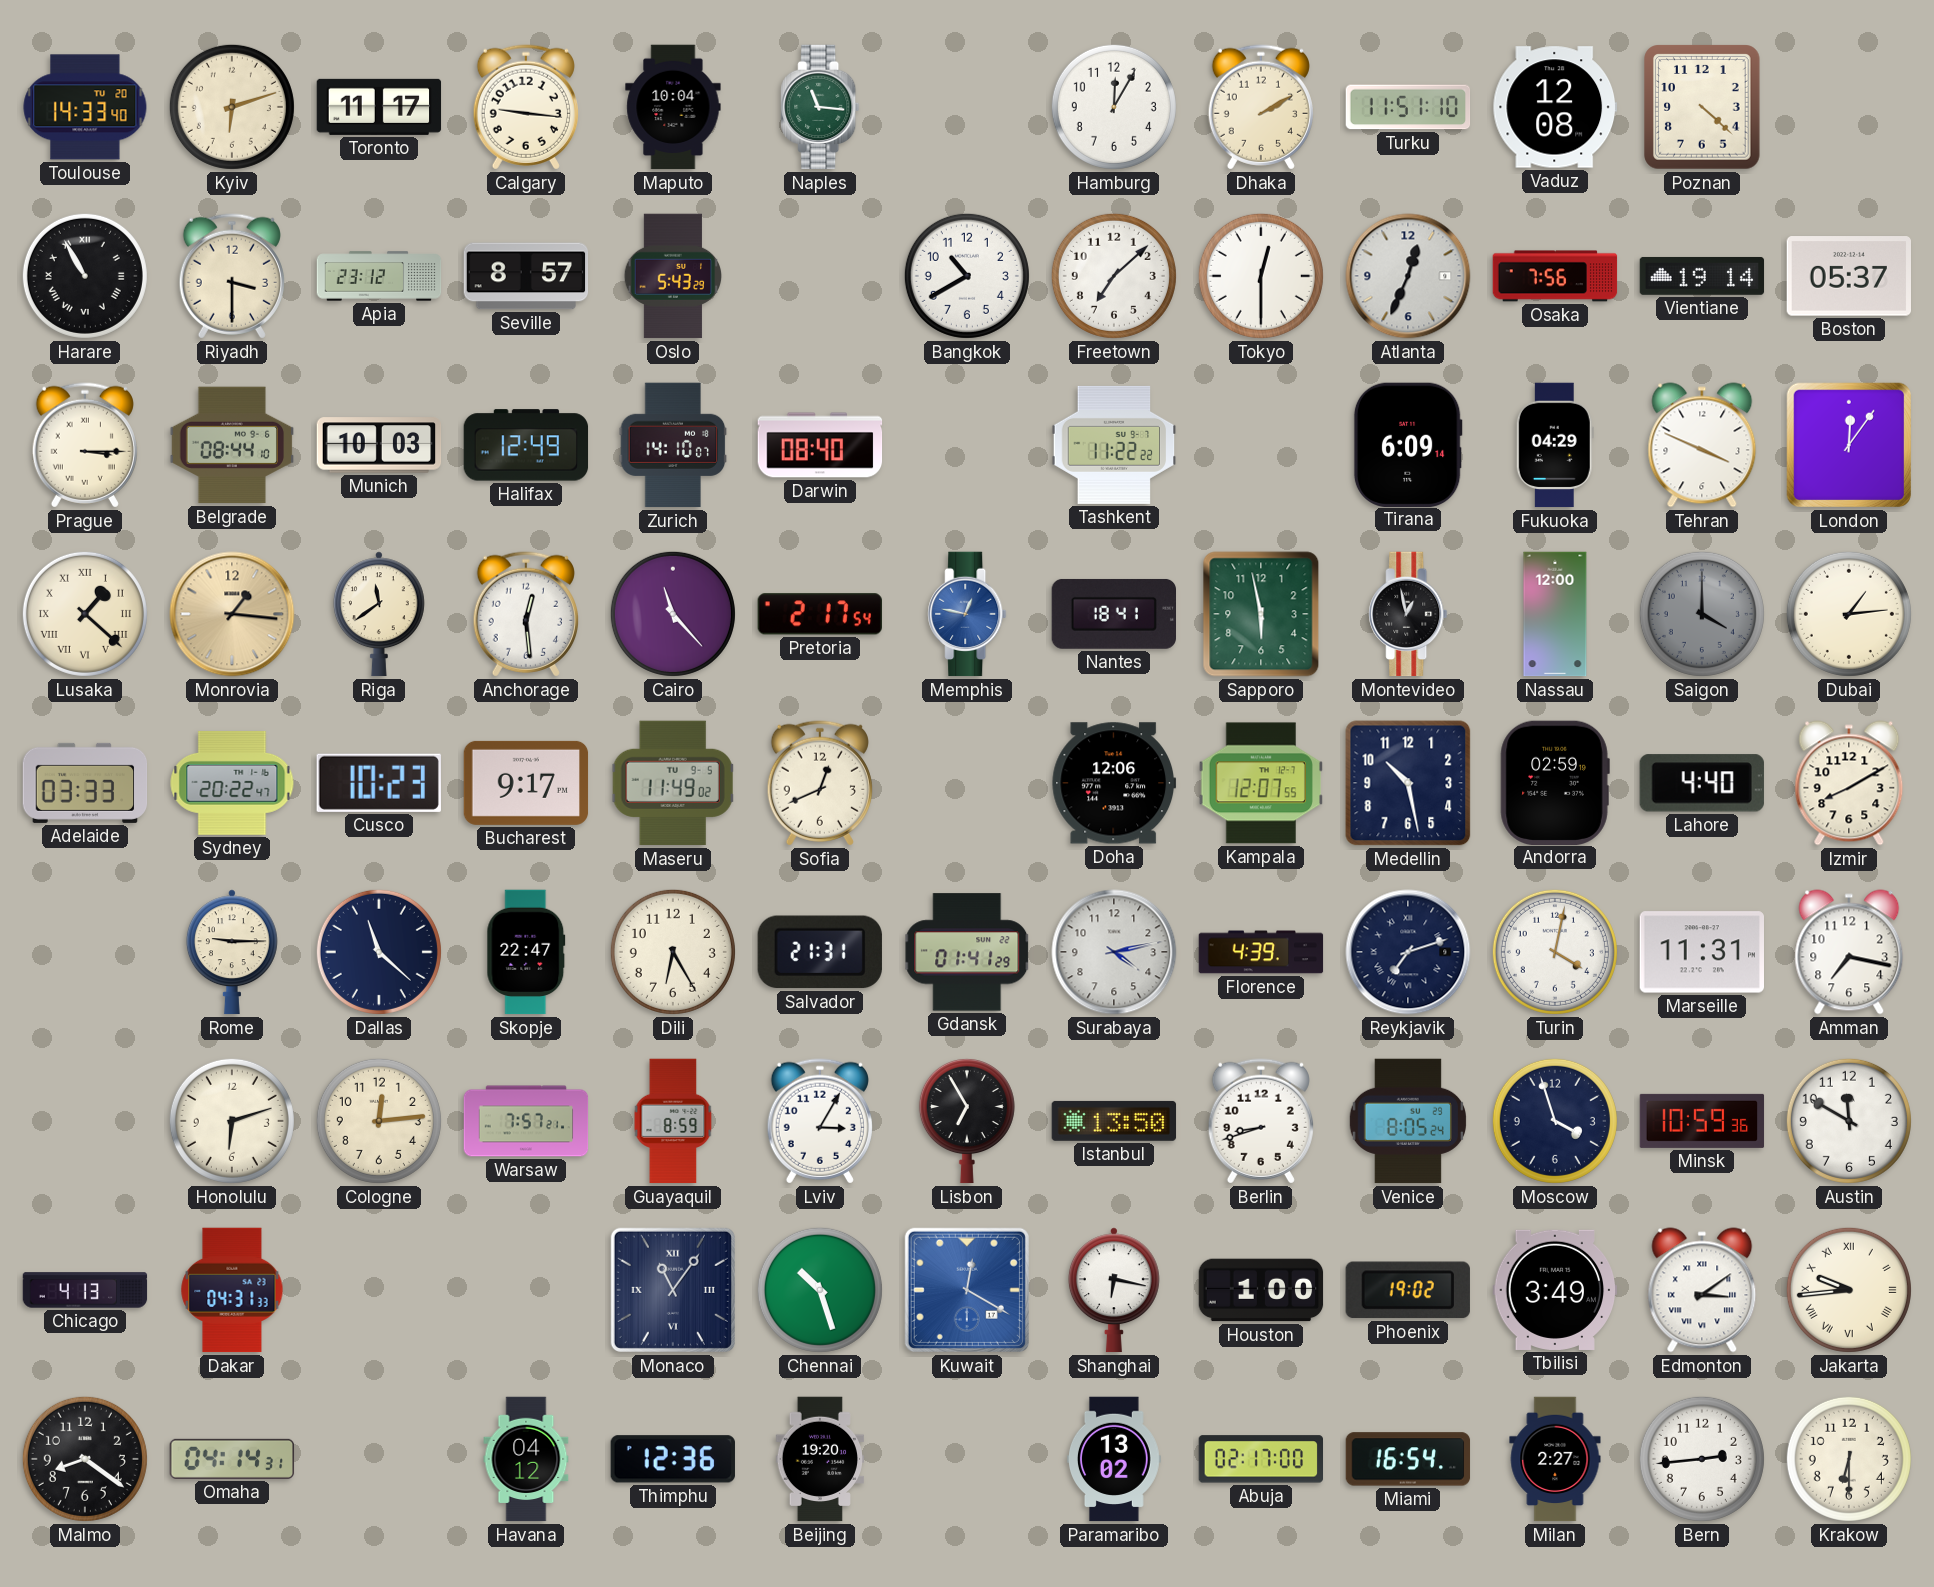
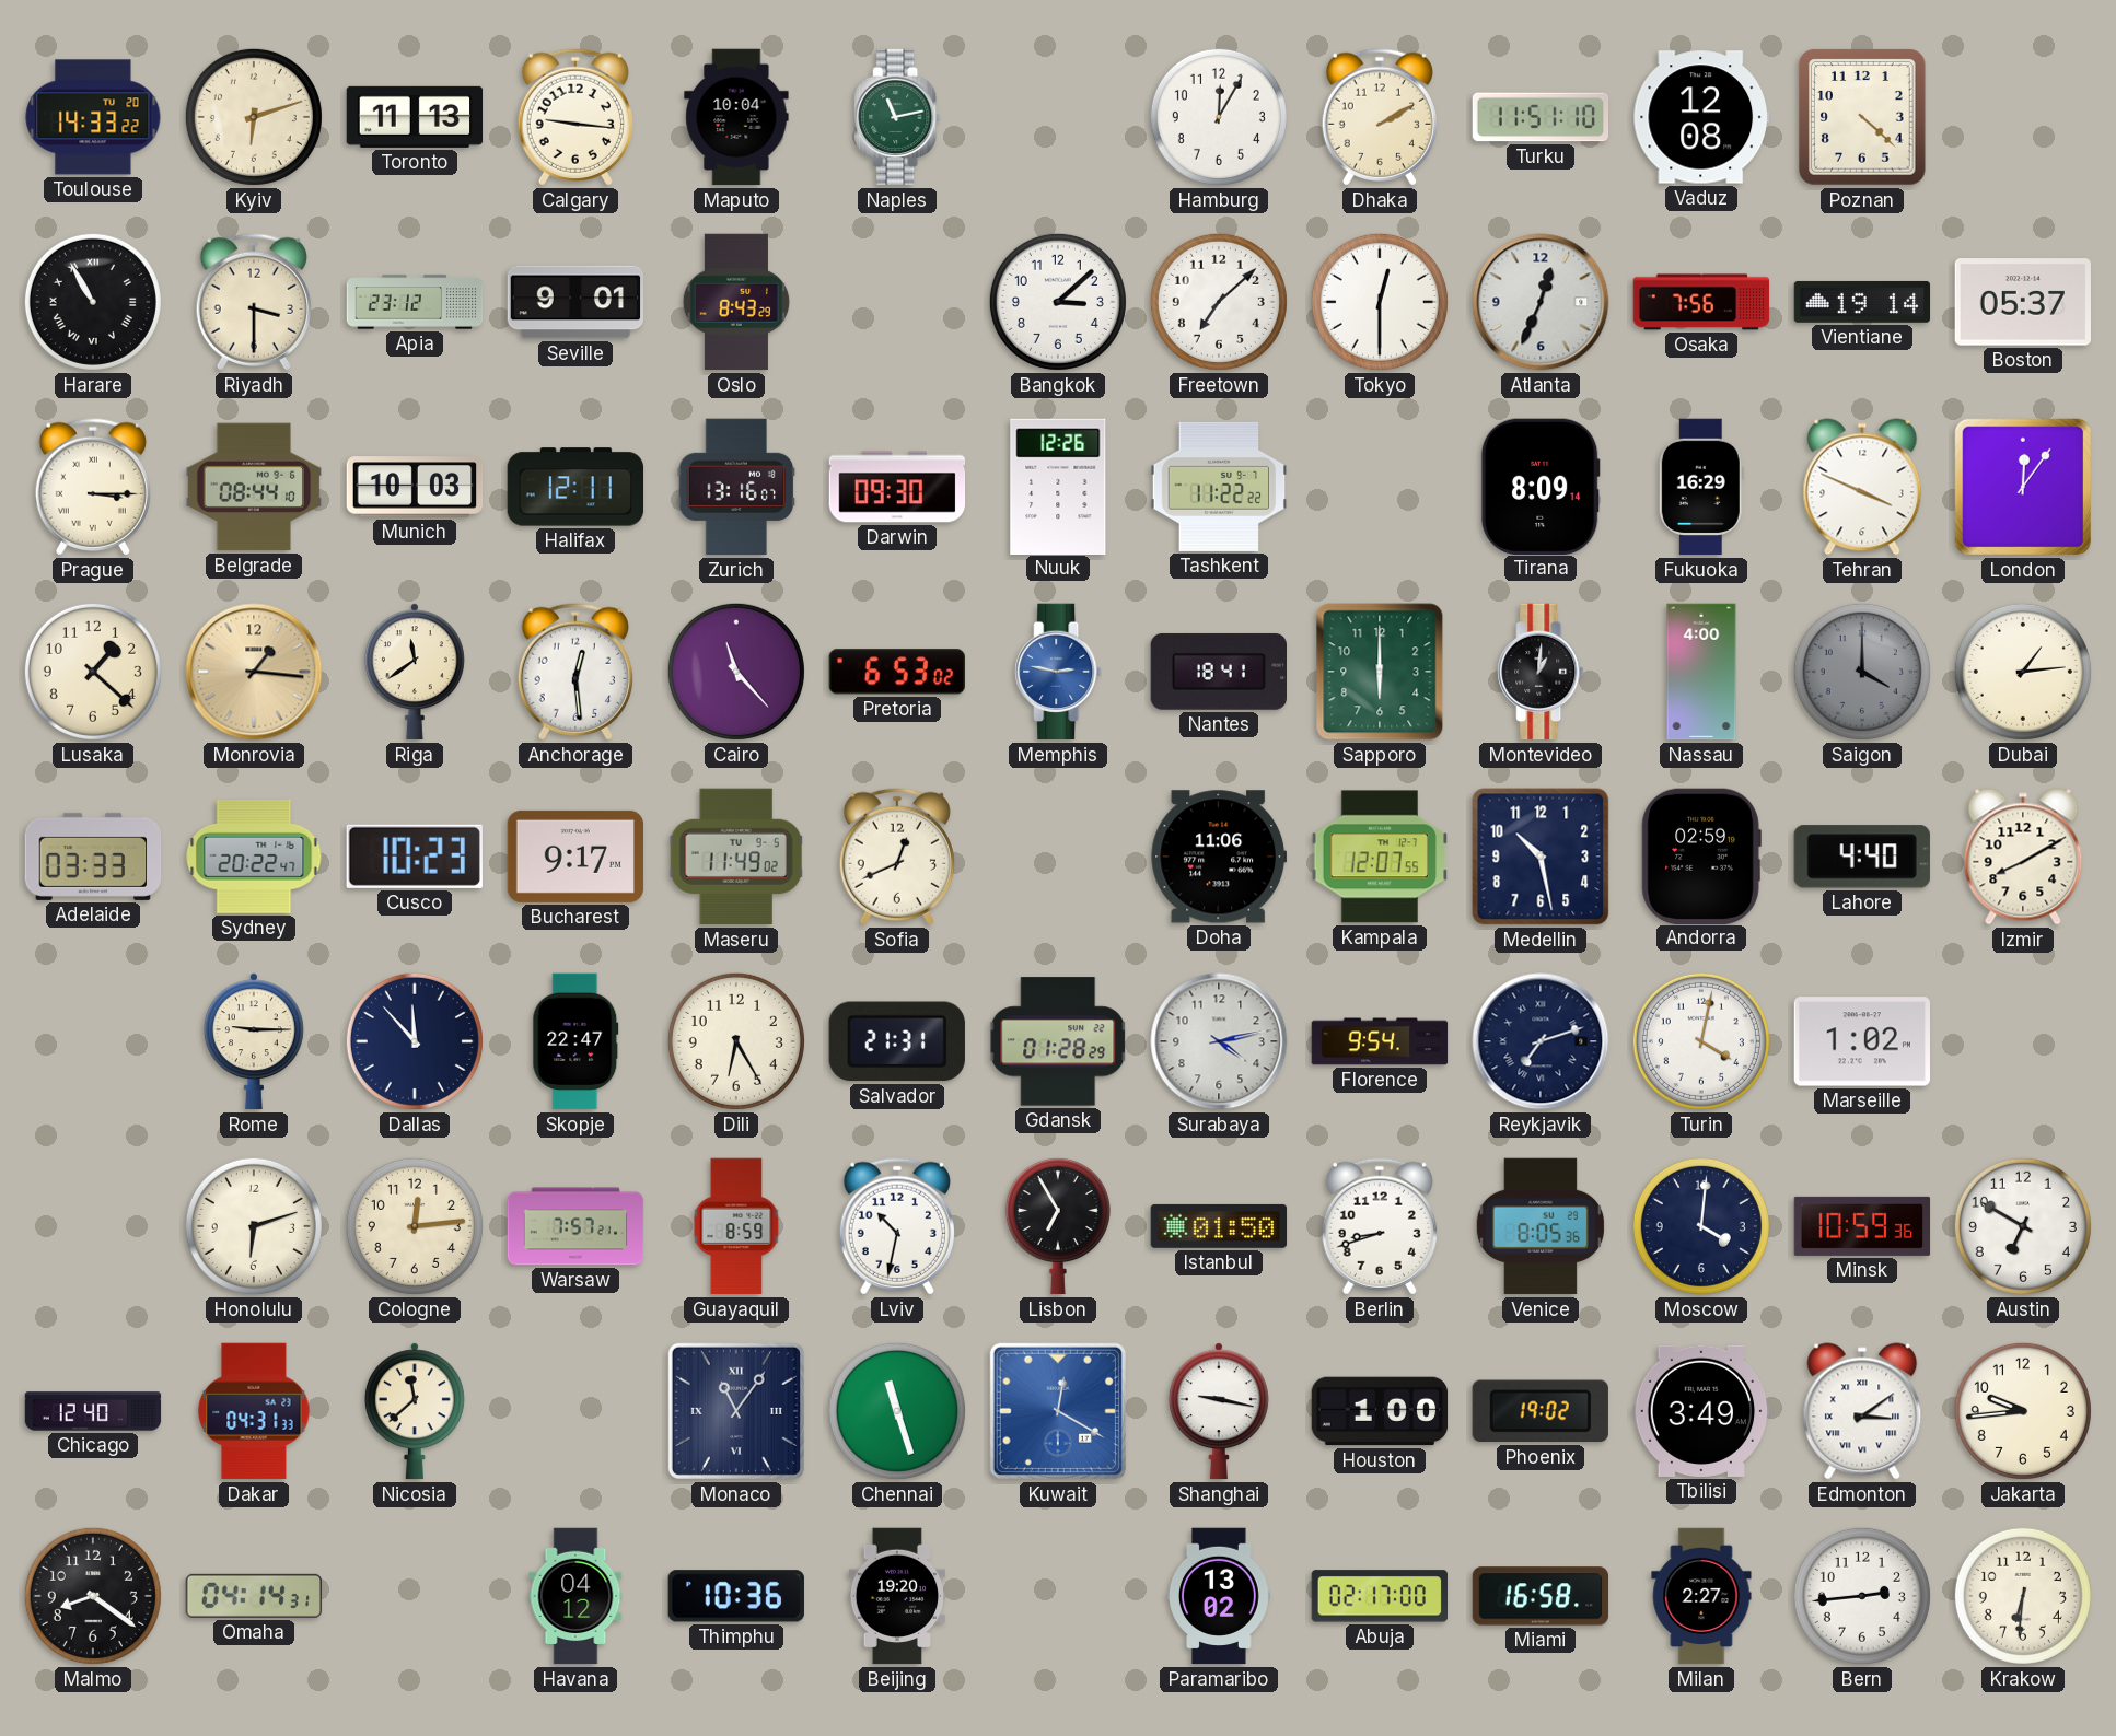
Toulouse: 14:33:40 -> 14:33:22
Toronto: 11:17 -> 11:13
Naples: 11:16 -> 11:13
Seville: 8:57 -> 9:01
Oslo: 5:43 -> 8:43
Bangkok: 10:40 -> 3:08
Halifax: 12:49 -> 12:11
Zurich: 14:10 -> 13:16
Darwin: 08:40 -> 09:30
Nuuk: none -> 12:26
Tirana: 6:09 -> 8:09
Fukuoka: 04:29 -> 16:29
Lusaka numerals: Roman -> Arabic
Pretoria: 2:17 -> 6:53
Memphis: 12:47 -> 2:47
Sapporo: 5:58 -> 6:00
Montevideo: 12:58 -> 1:01
Nassau: 12:00 -> 4:00
Doha: 12:06 -> 11:06
Dallas: 11:22 -> 11:53
Gdansk: 01:41 -> 01:28
Florence: 4:39 -> 9:54
Marseille: 11:31 -> 1:02
Amman: 7:17 -> none
Lviv: 3:05 -> 10:32
Istanbul: 13:50 -> 01:50
Venice: 8:05:24 -> 8:05:36
Moscow: 3:57 -> 4:01
Austin: 11:50 -> 6:50
Chicago: 4:13 -> 12:40
Nicosia: none -> 11:38
Chennai: 10:27 -> 11:27
Shanghai: 6:17 -> 9:17
Jakarta numerals: Roman -> Arabic
Thimphu: 12:36 -> 10:36
Miami: 16:54 -> 16:58
Krakow: 6:30 -> 6:31
